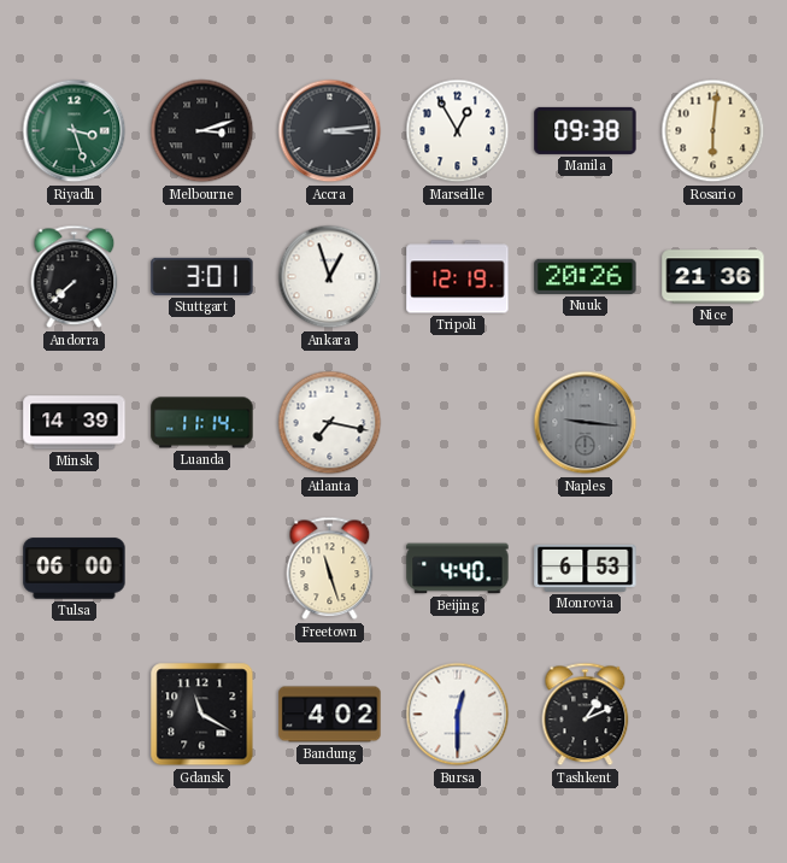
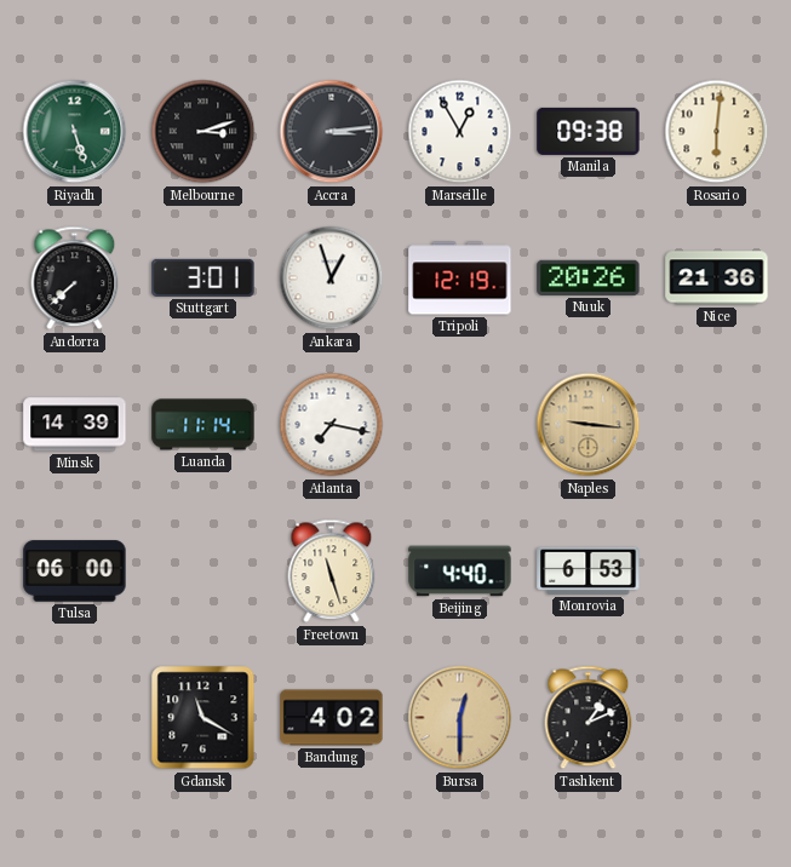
Riyadh: 3:27 -> 5:27
Naples dial: grey -> champagne
Bursa dial: white -> champagne
